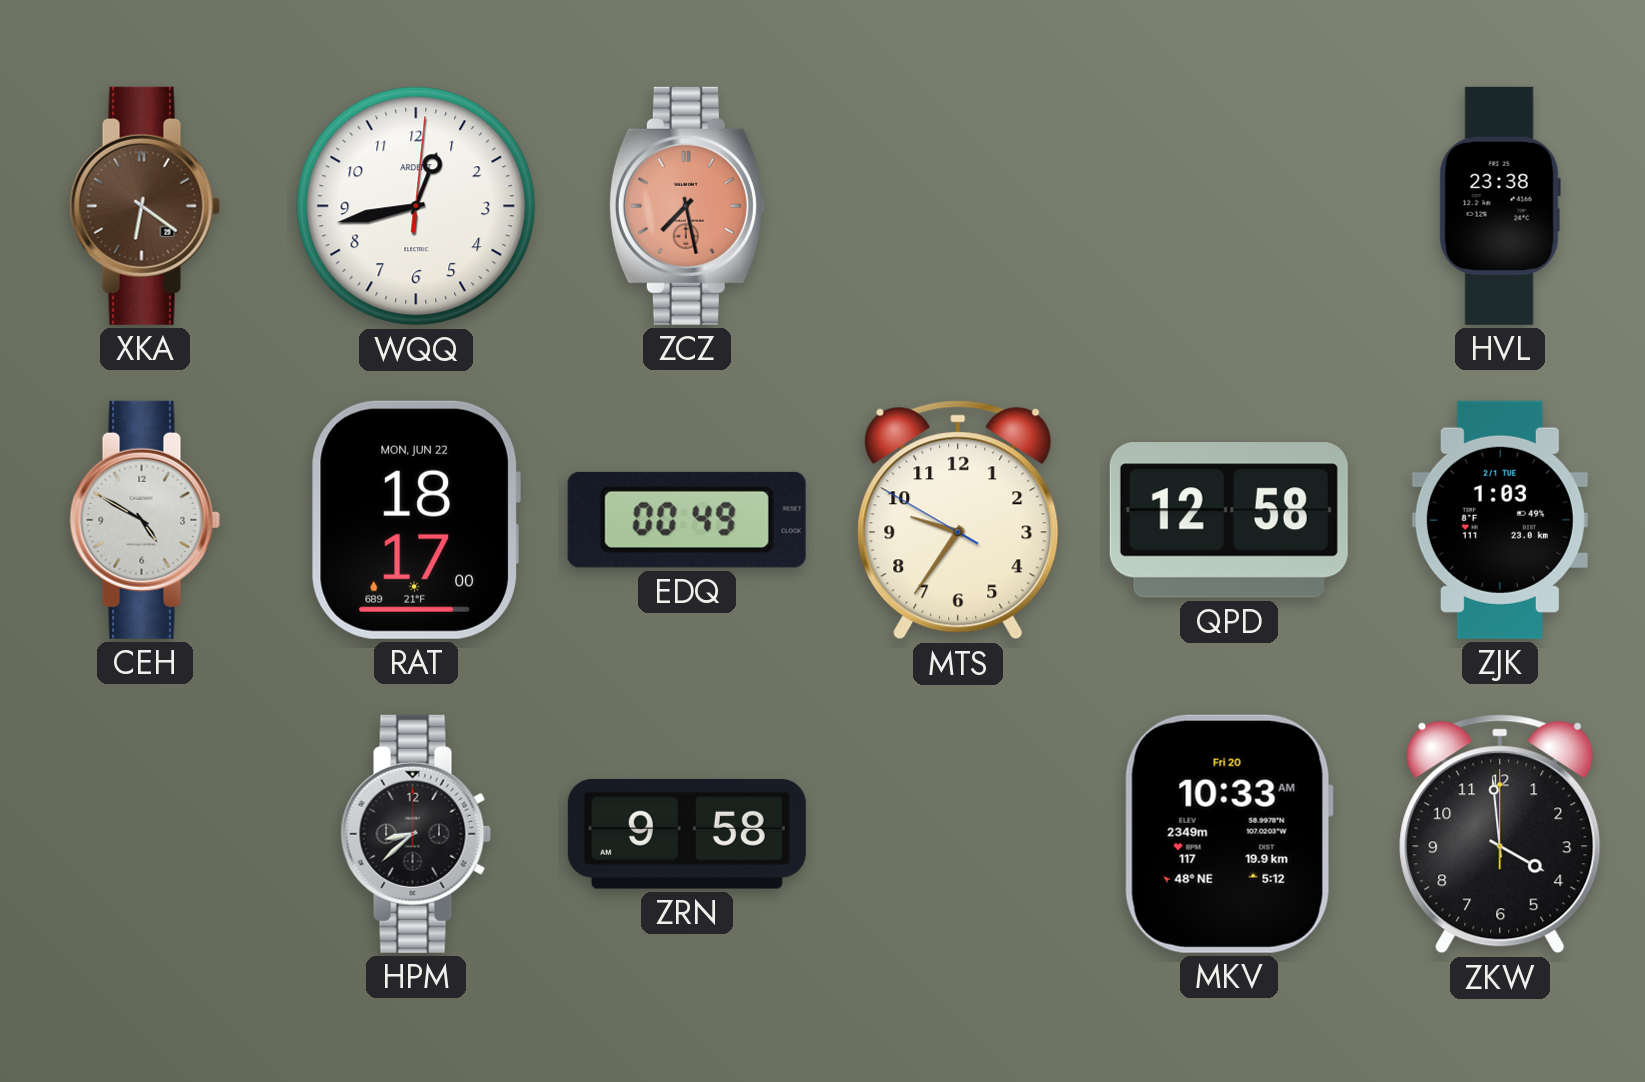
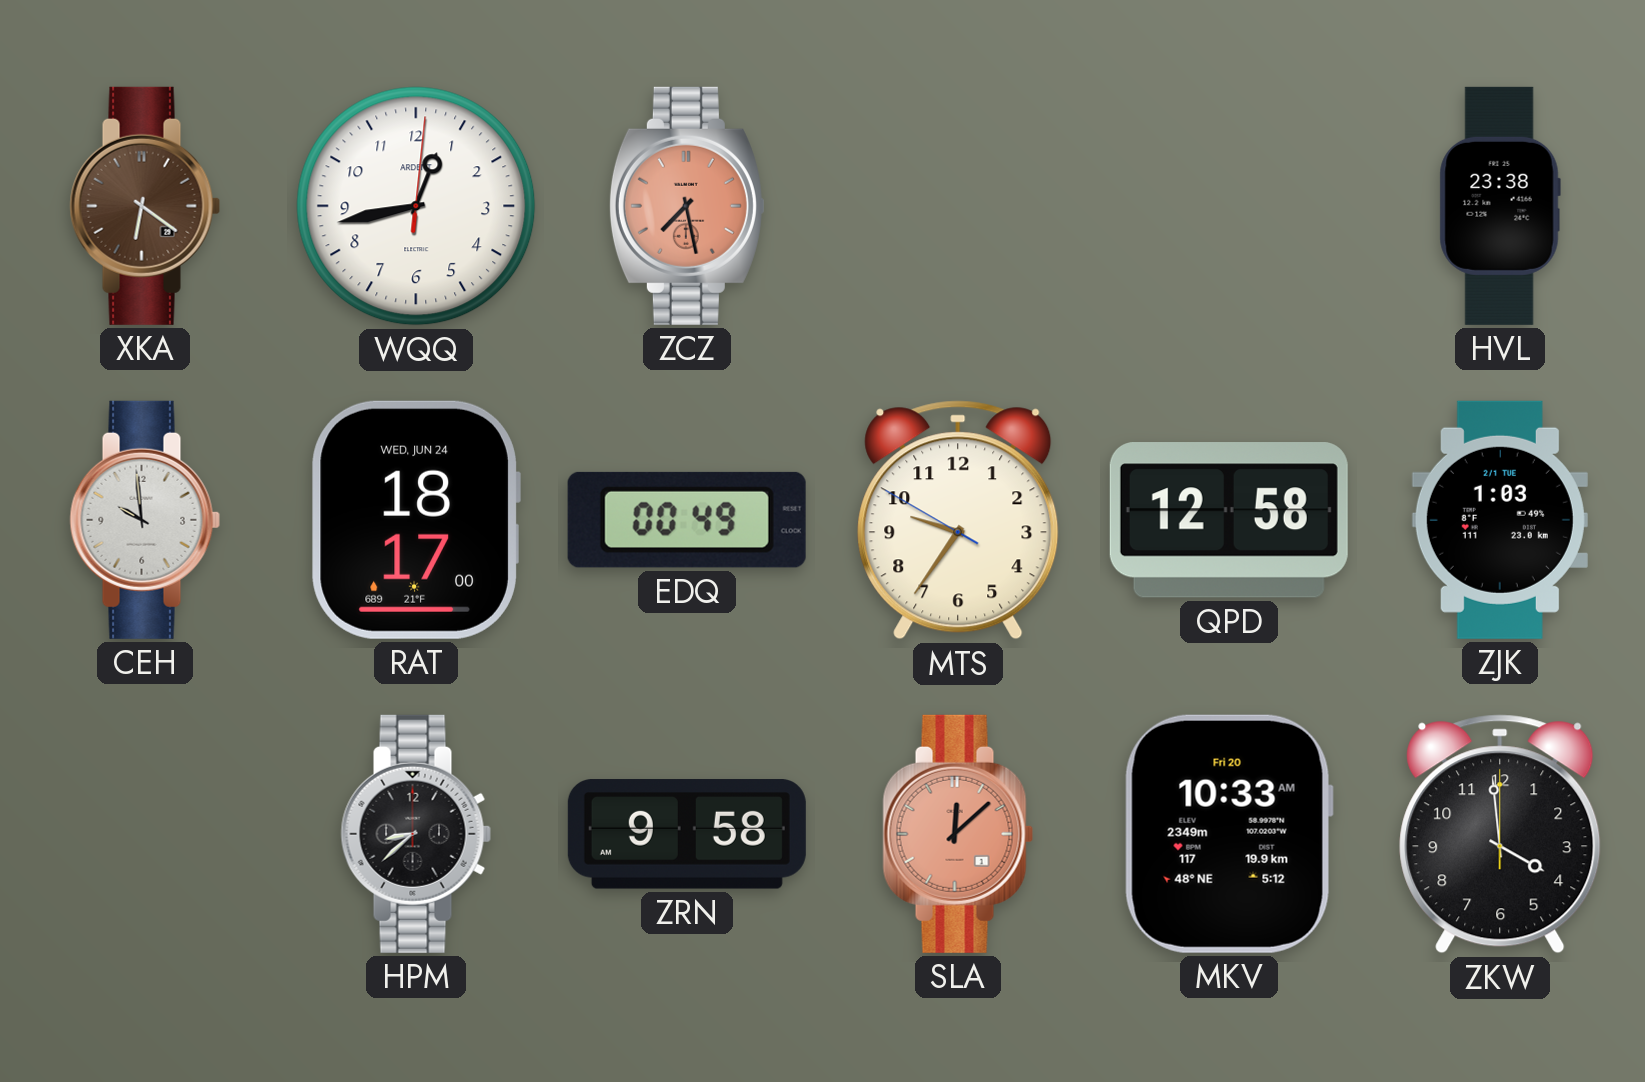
CEH: 4:50 -> 9:59
RAT date: MON, JUN 22 -> WED, JUN 24
SLA: none -> 12:08
